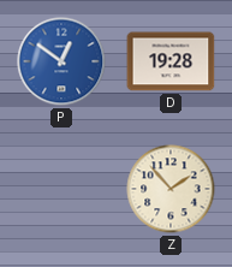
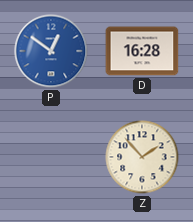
D: 19:28 -> 16:28
